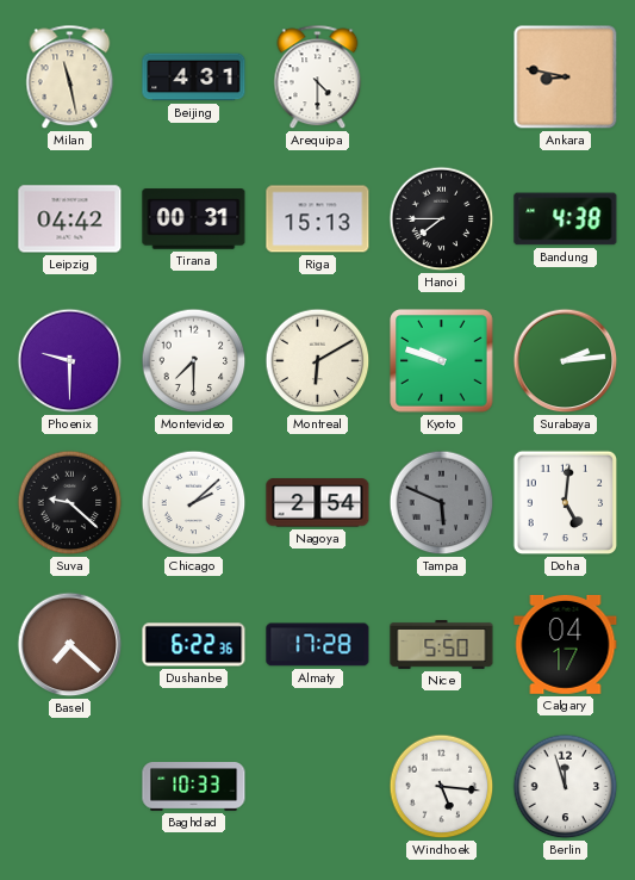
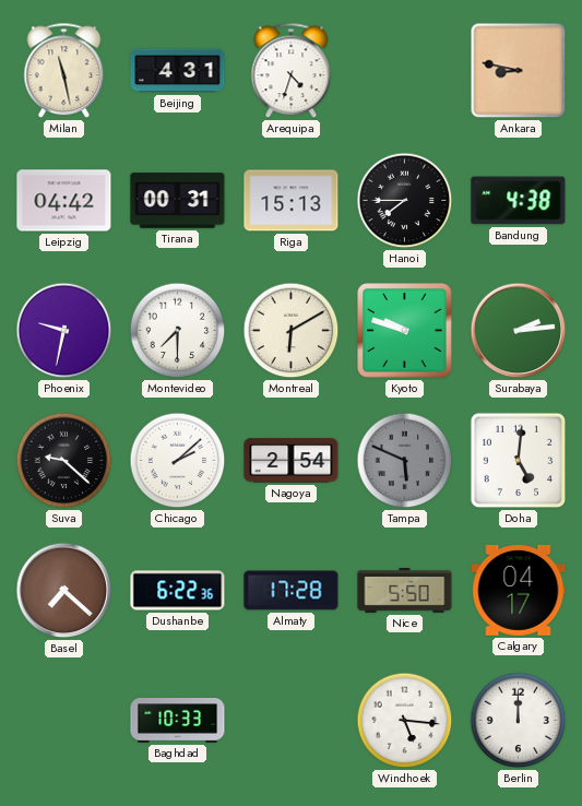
Arequipa: 4:30 -> 4:33
Phoenix: 9:30 -> 9:32
Berlin: 11:57 -> 12:00
